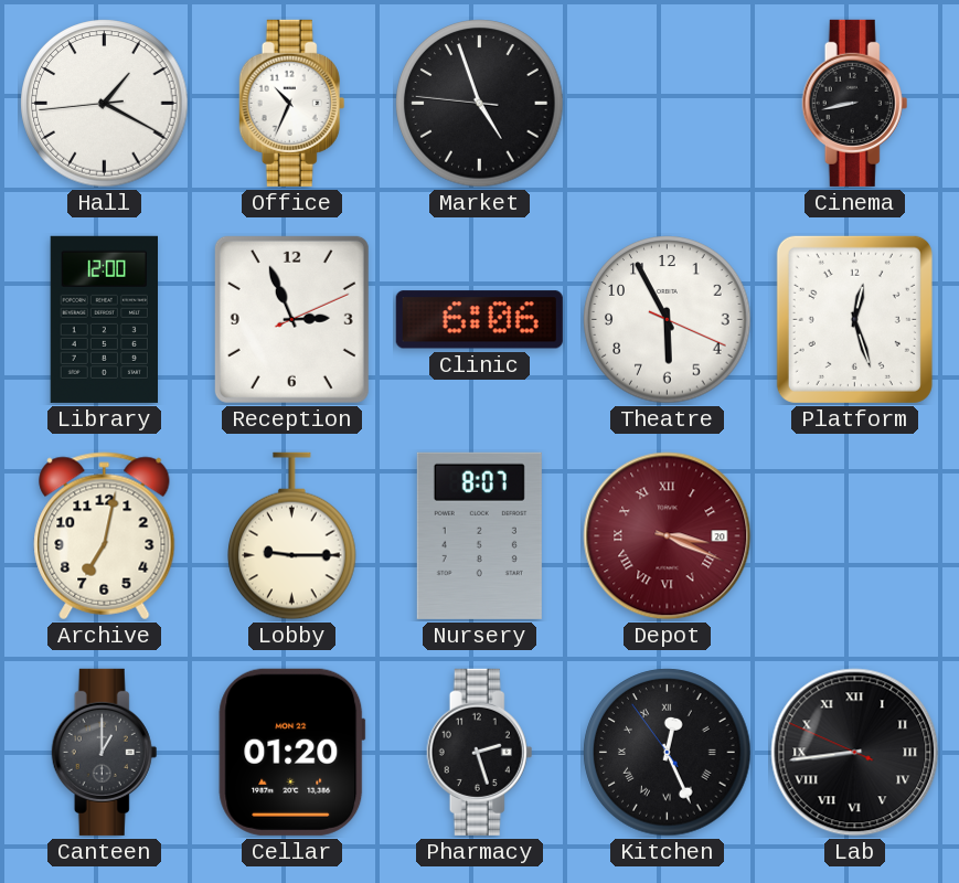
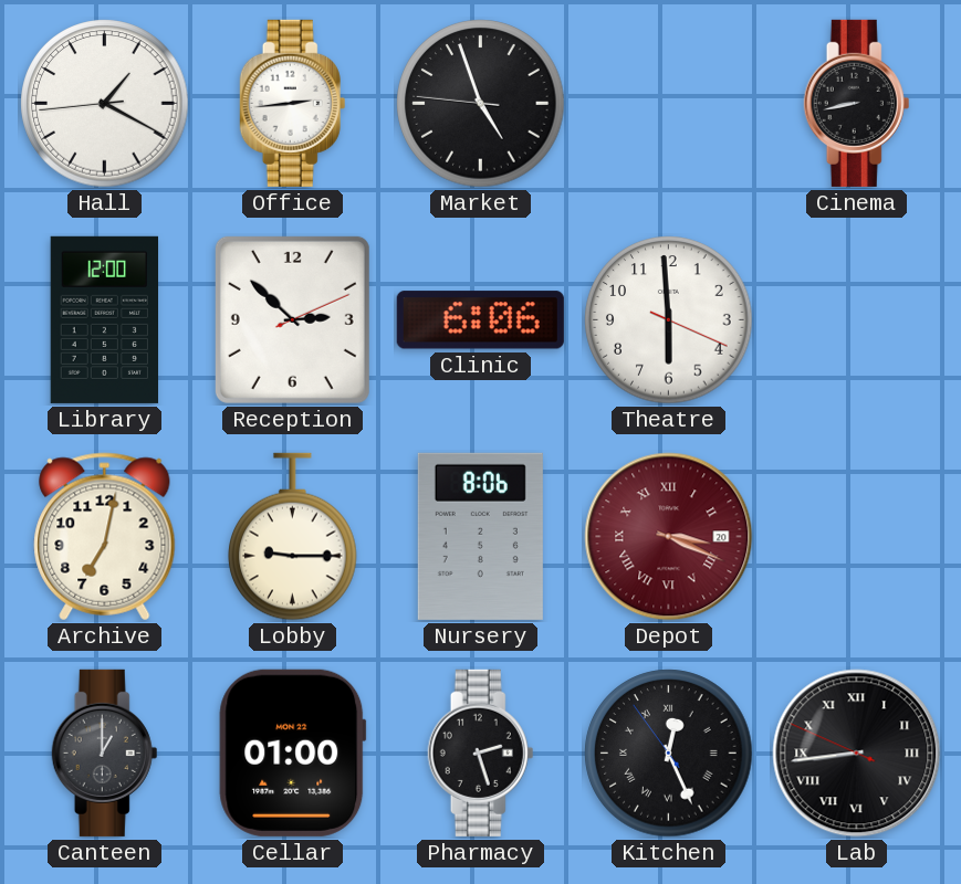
Office: 10:34 -> 2:44
Reception: 2:56 -> 2:52
Theatre: 5:55 -> 5:59
Platform: 12:27 -> none
Nursery: 8:07 -> 8:06
Cellar: 01:20 -> 01:00
